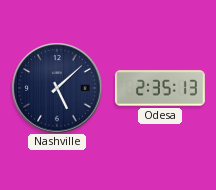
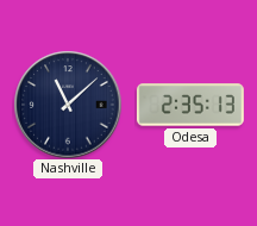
Nashville: 5:08 -> 11:08
